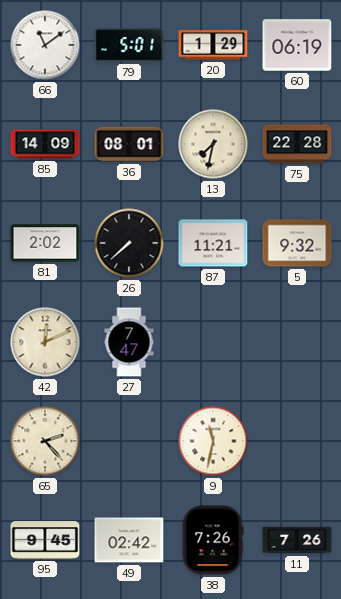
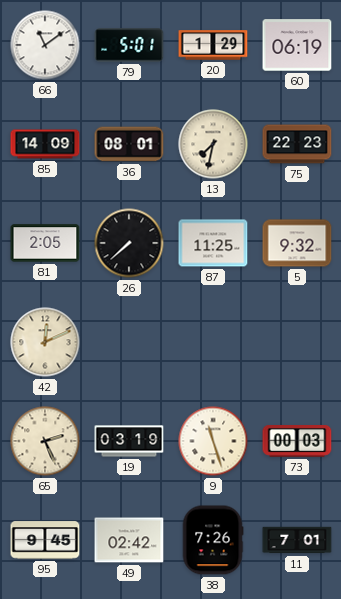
75: 22:28 -> 22:23
81: 2:02 -> 2:05
87: 11:21 -> 11:25
27: 7:47 -> none
65: 2:23 -> 2:26
19: none -> 03:19
9: 11:32 -> 11:27
73: none -> 00:03
11: 7:26 -> 7:01
